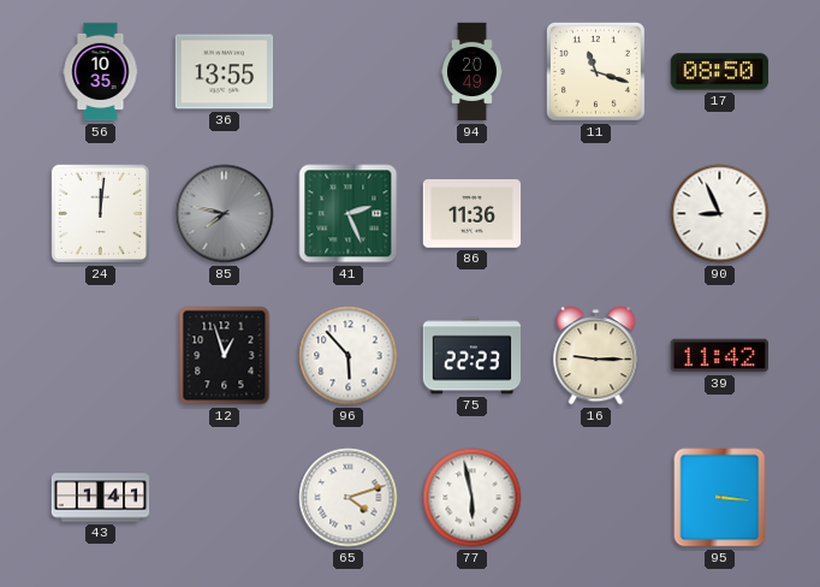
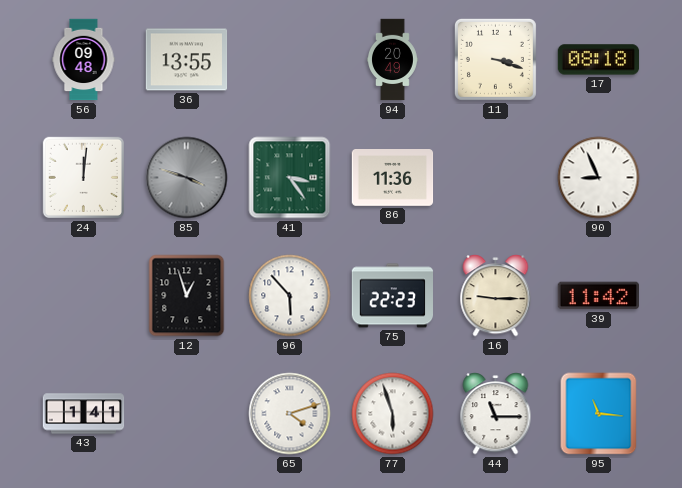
56: 10:35 -> 09:48
11: 11:18 -> 3:18
17: 08:50 -> 08:18
85: 7:47 -> 3:48
41: 2:26 -> 3:24
77: 5:58 -> 5:57
44: none -> 11:15
95: 3:16 -> 11:16
